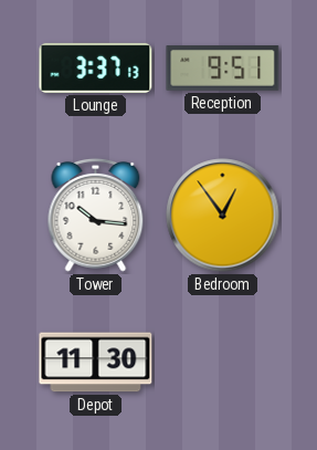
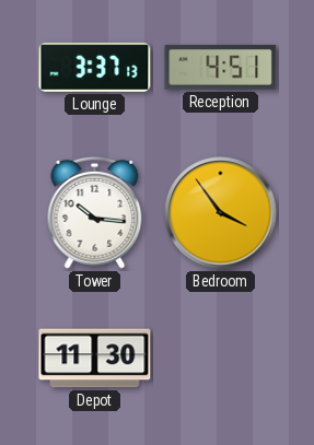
Reception: 9:51 -> 4:51
Bedroom: 12:54 -> 3:54
